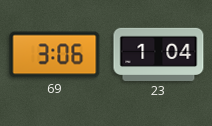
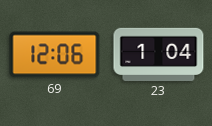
69: 3:06 -> 12:06
